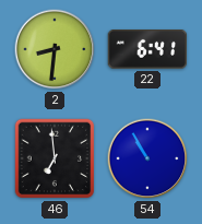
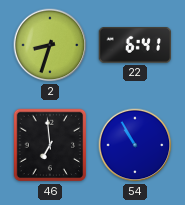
2: 8:31 -> 8:33
